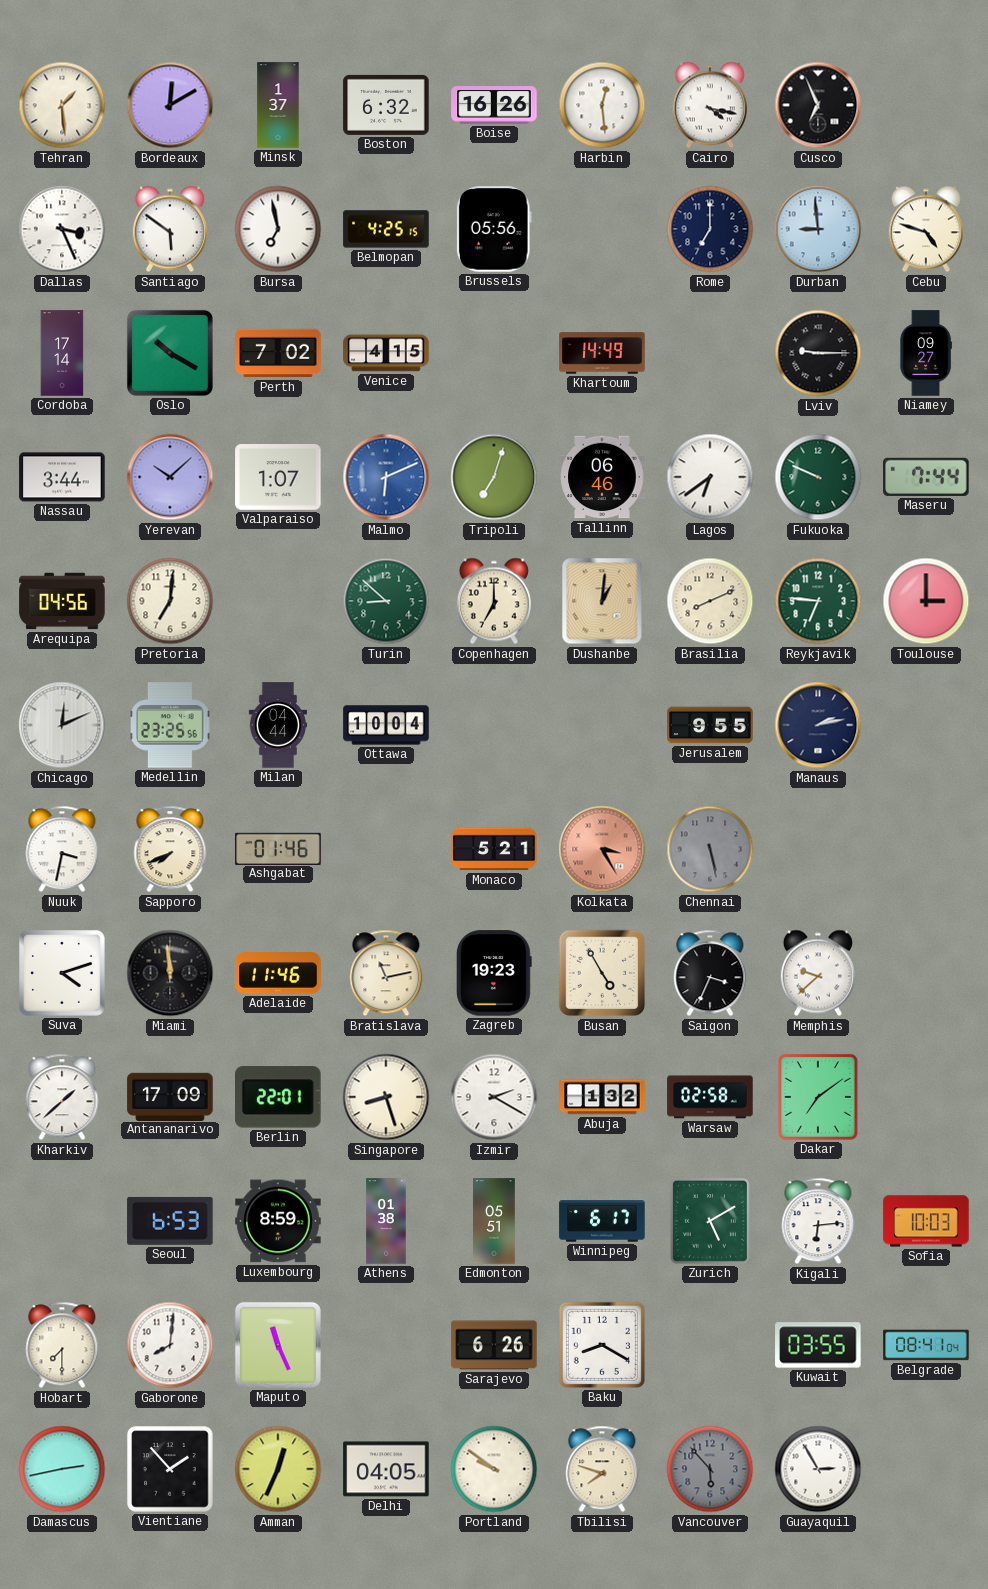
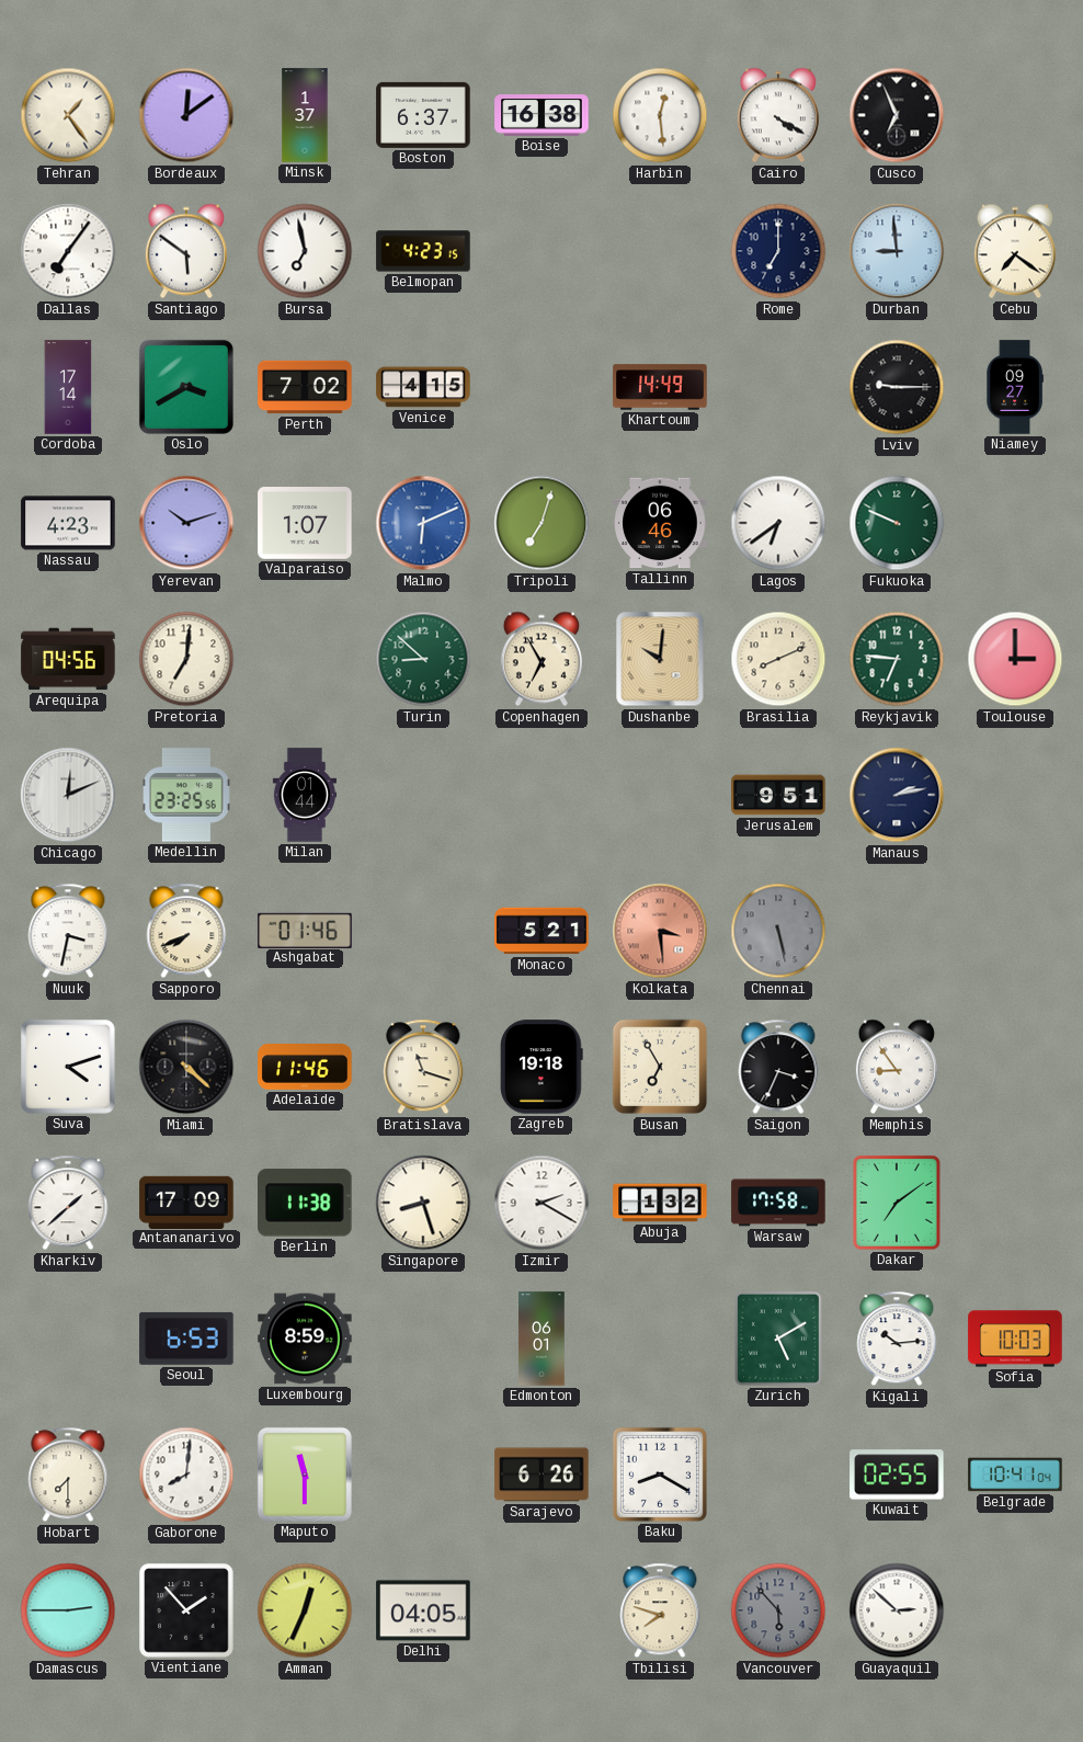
Tehran: 1:29 -> 1:24
Bordeaux: 12:10 -> 12:09
Boston: 6:32 -> 6:37
Boise: 16:26 -> 16:38
Cairo: 4:17 -> 4:20
Dallas: 3:26 -> 7:06
Belmopan: 4:25 -> 4:23
Brussels: 05:56 -> none
Cebu: 4:48 -> 7:21
Oslo: 10:20 -> 3:40
Nassau: 3:44 -> 4:23
Yerevan: 10:08 -> 10:12
Maseru: 7:44 -> none
Copenhagen: 7:00 -> 6:55
Dushanbe: 1:01 -> 10:01
Milan: 04:44 -> 01:44
Ottawa: 10:04 -> none
Jerusalem: 9:55 -> 9:51
Kolkata: 3:25 -> 3:29
Miami: 11:59 -> 4:22
Bratislava: 11:13 -> 11:18
Zagreb: 19:23 -> 19:18
Busan: 4:55 -> 6:55
Memphis: 9:38 -> 8:54
Berlin: 22:01 -> 11:38
Warsaw: 02:58 -> 17:58
Athens: 01:38 -> none
Edmonton: 05:51 -> 06:01
Winnipeg: 6:17 -> none
Kigali: 6:14 -> 10:14
Maputo: 11:26 -> 11:30
Kuwait: 03:55 -> 02:55
Belgrade: 08:41 -> 10:41
Damascus: 2:43 -> 2:45
Portland: 9:51 -> none
Guayaquil: 2:55 -> 2:52
